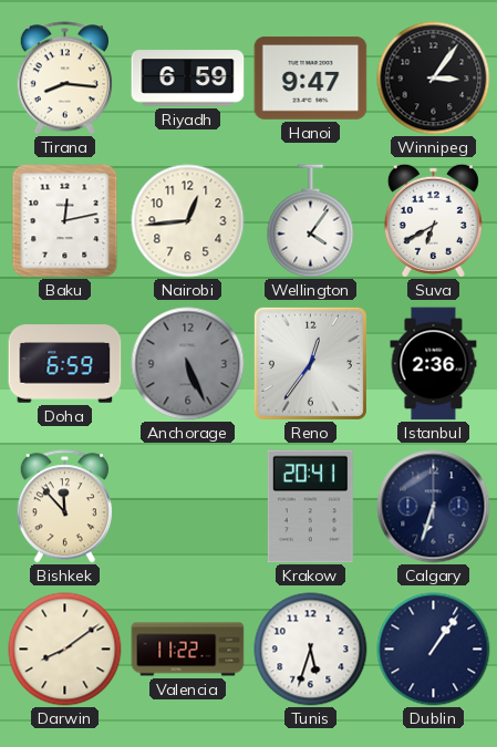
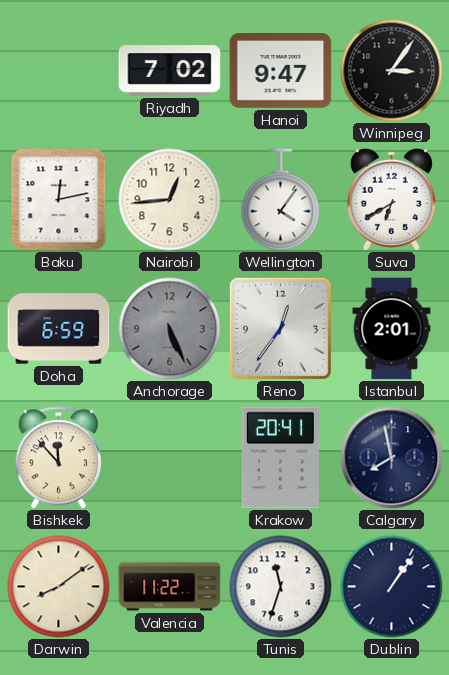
Tirana: 8:16 -> none
Riyadh: 6:59 -> 7:02
Istanbul: 2:36 -> 2:01
Calgary: 6:33 -> 7:58
Tunis: 5:33 -> 11:33
